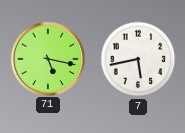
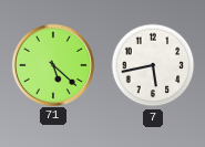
71: 5:17 -> 5:22
